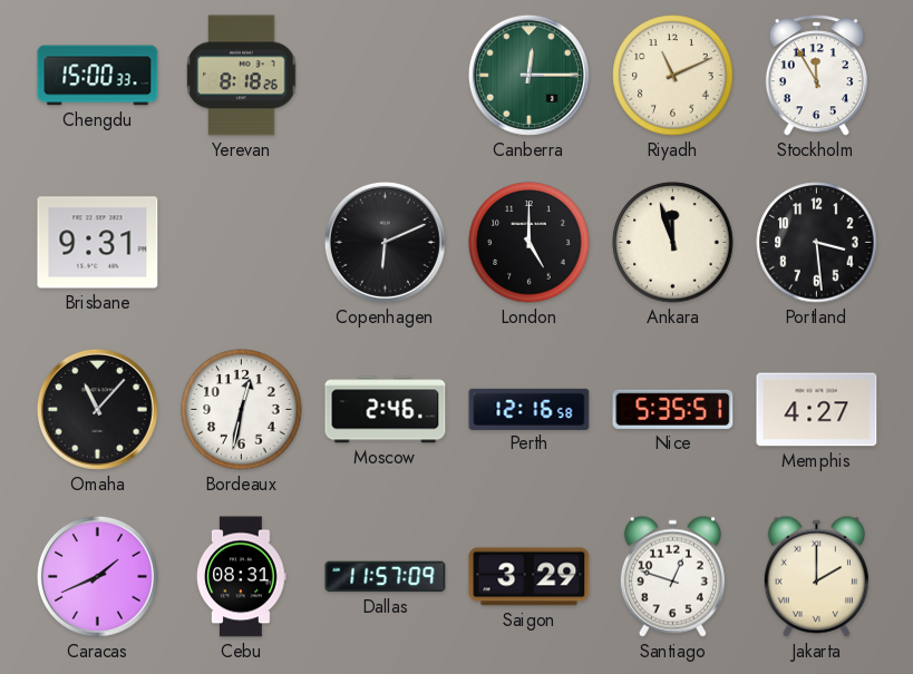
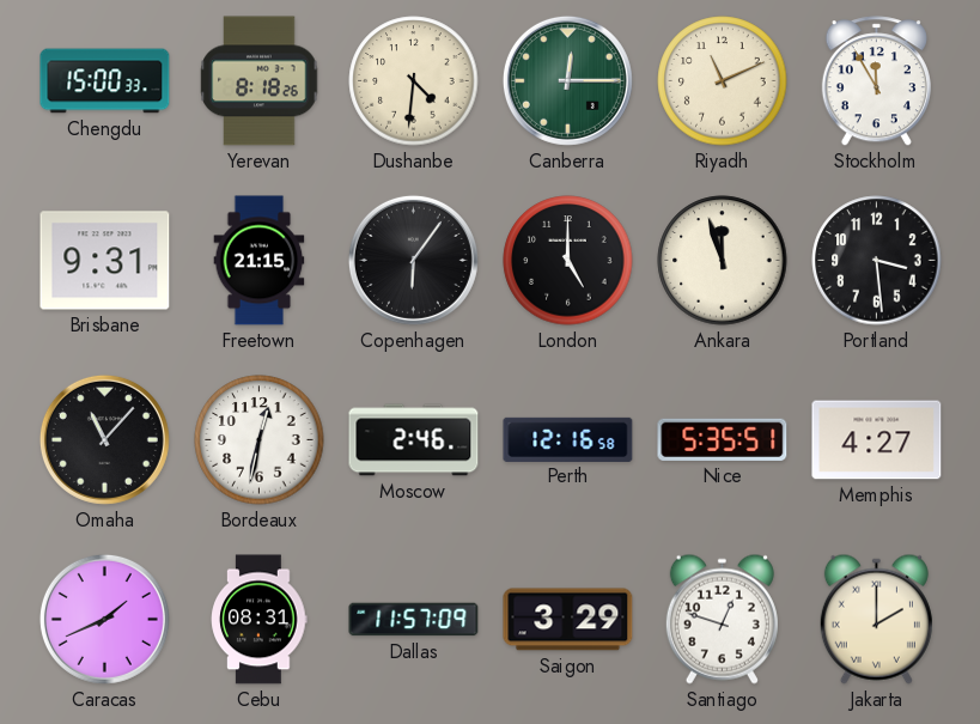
Dushanbe: none -> 4:31
Freetown: none -> 21:15
Copenhagen: 6:11 -> 6:06
